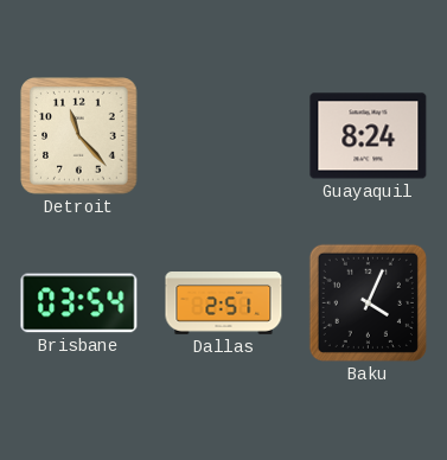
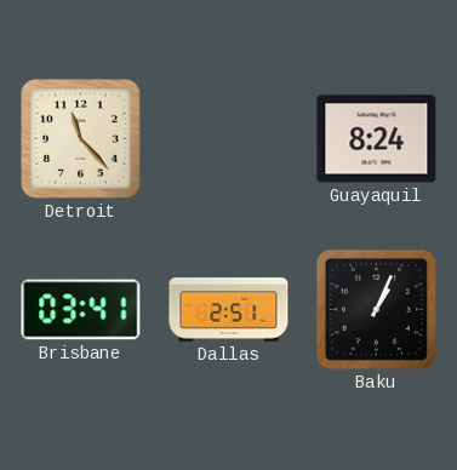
Brisbane: 03:54 -> 03:41
Baku: 4:04 -> 1:04
